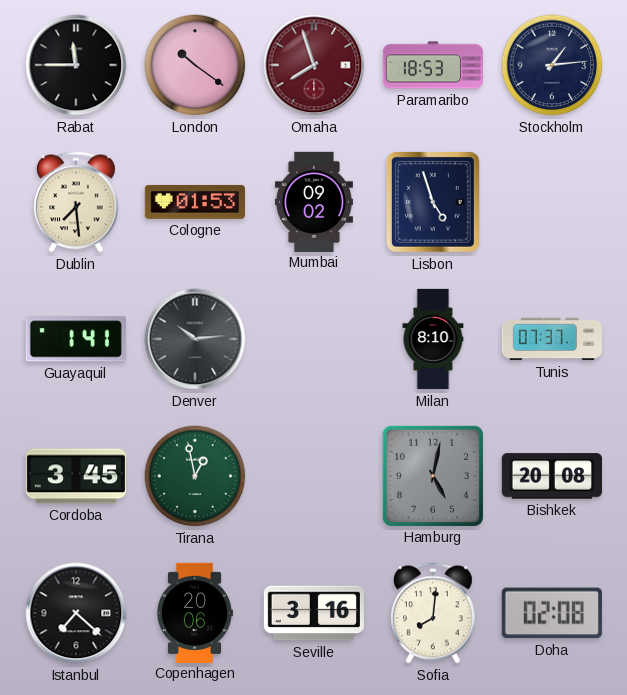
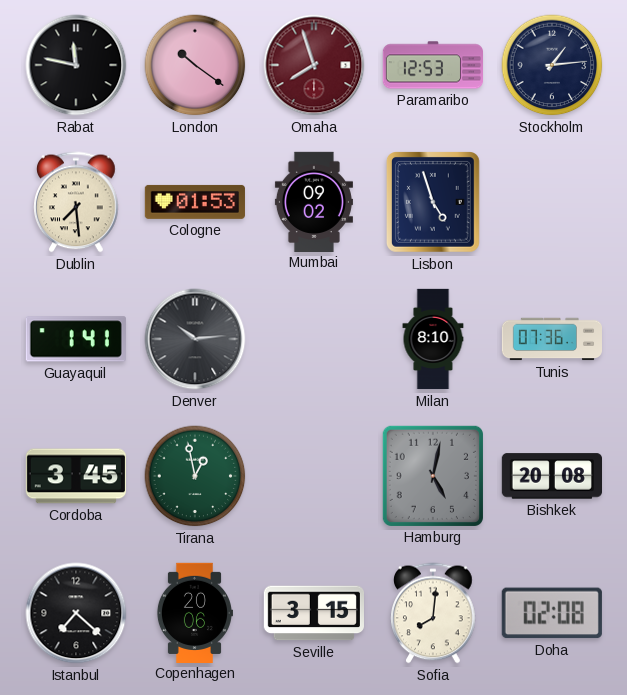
Rabat: 11:45 -> 11:47
Paramaribo: 18:53 -> 12:53
Tunis: 07:37 -> 07:36
Seville: 3:16 -> 3:15
